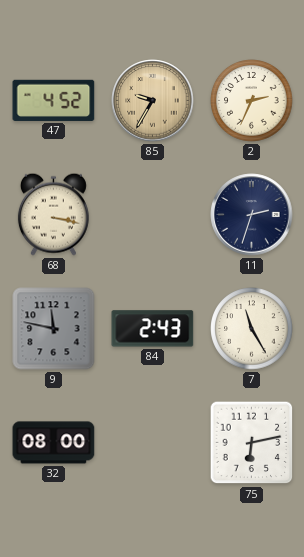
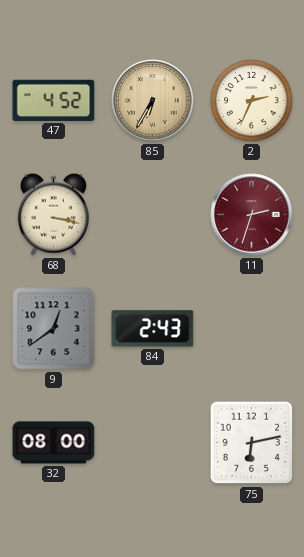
85: 9:35 -> 6:35
11 dial: navy -> burgundy
9: 11:47 -> 12:39
7: 11:25 -> none
